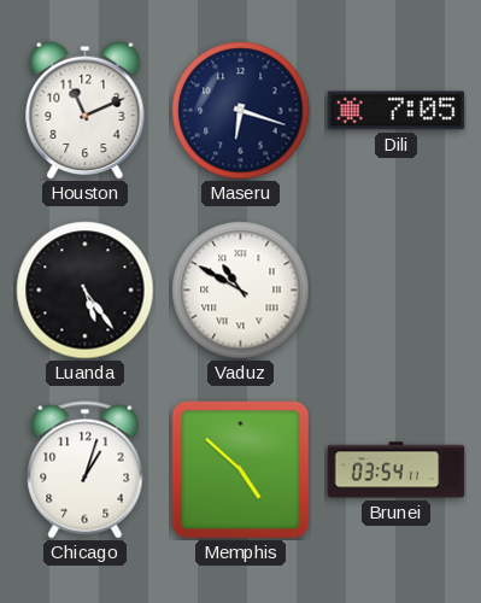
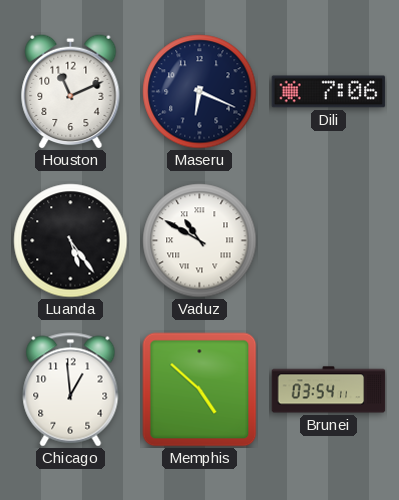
Maseru: 6:18 -> 6:19
Dili: 7:05 -> 7:06
Chicago: 1:03 -> 12:59
